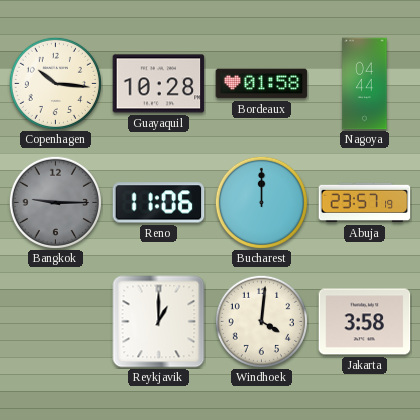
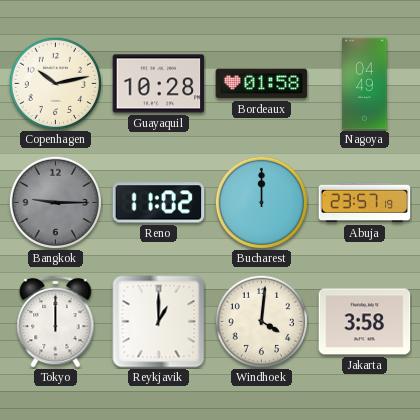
Copenhagen: 10:16 -> 10:13
Nagoya: 04:44 -> 04:49
Reno: 11:06 -> 11:02
Tokyo: none -> 12:00
